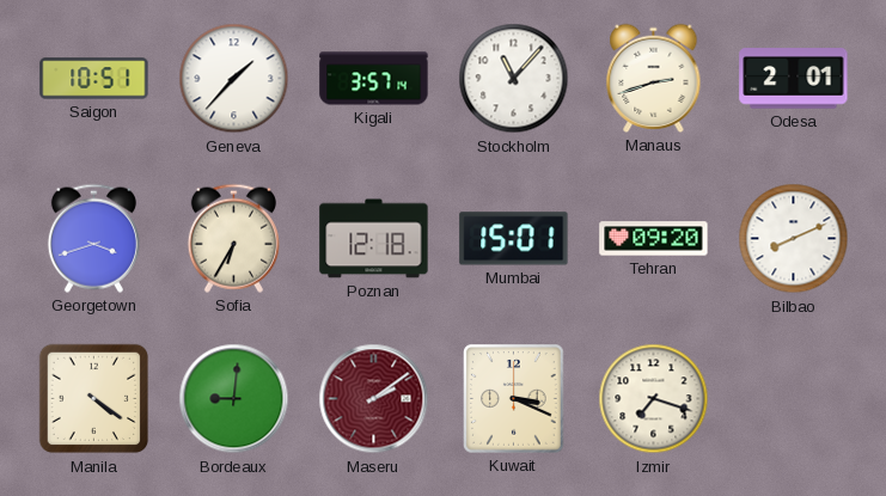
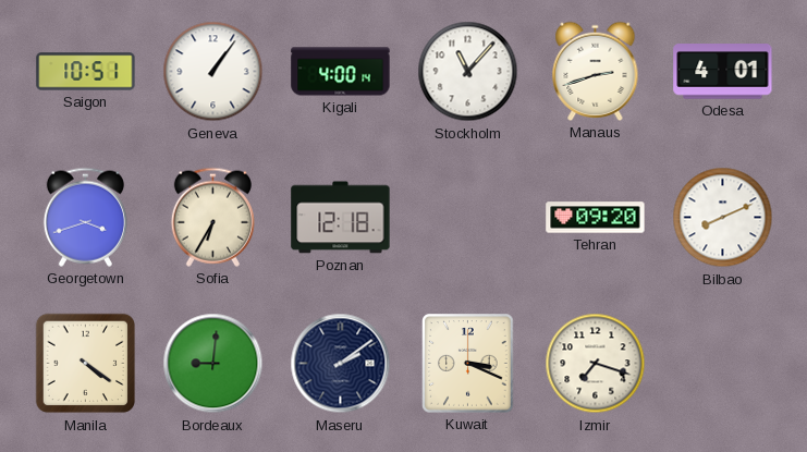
Geneva: 1:37 -> 1:06
Kigali: 3:57 -> 4:00
Odesa: 2:01 -> 4:01
Mumbai: 15:01 -> none
Maseru dial: burgundy -> navy
